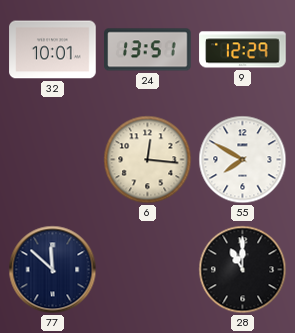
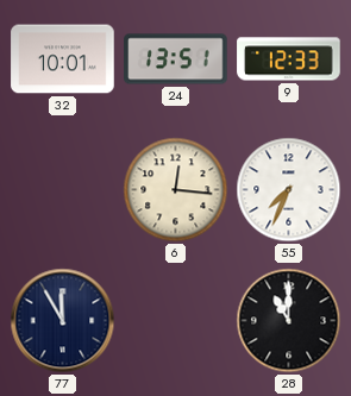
9: 12:29 -> 12:33
55: 7:50 -> 7:34
77: 11:52 -> 11:55
